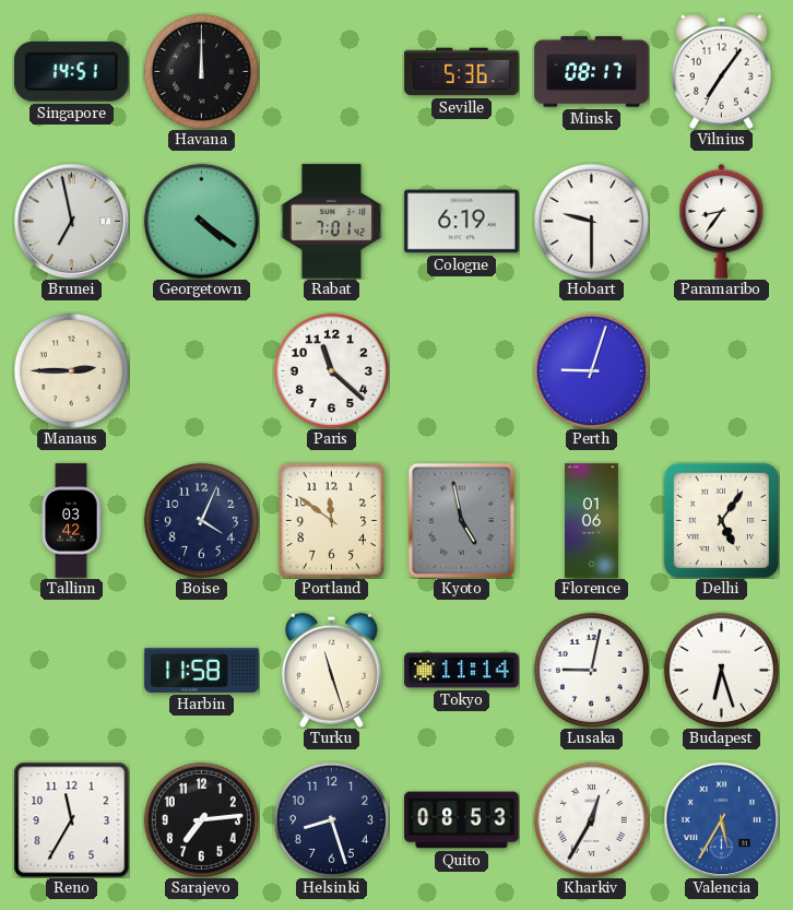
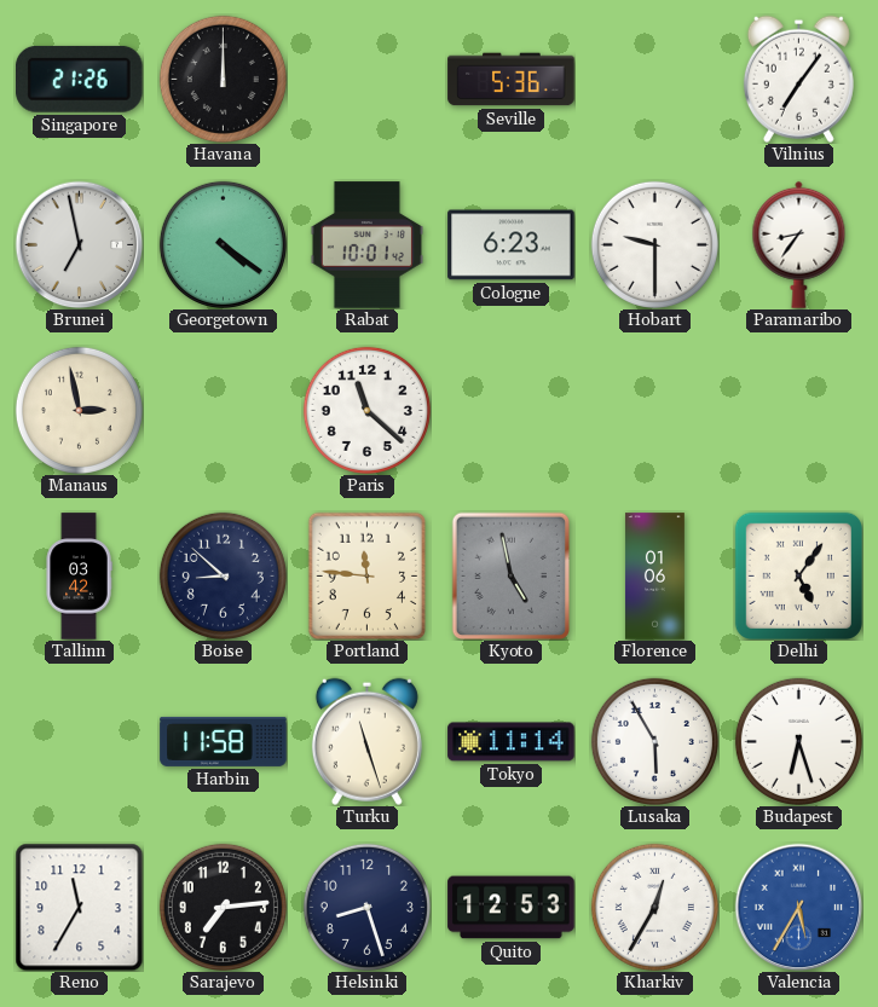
Singapore: 14:51 -> 21:26
Minsk: 08:17 -> none
Rabat: 7:01 -> 10:01
Cologne: 6:19 -> 6:23
Manaus: 2:45 -> 2:58
Perth: 9:03 -> none
Boise: 4:04 -> 8:52
Portland: 11:51 -> 11:46
Lusaka: 9:02 -> 5:55
Quito: 08:53 -> 12:53
